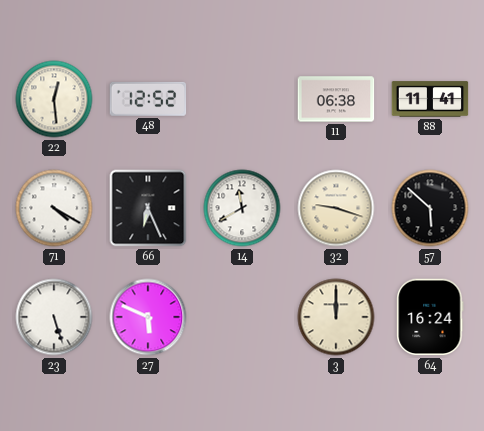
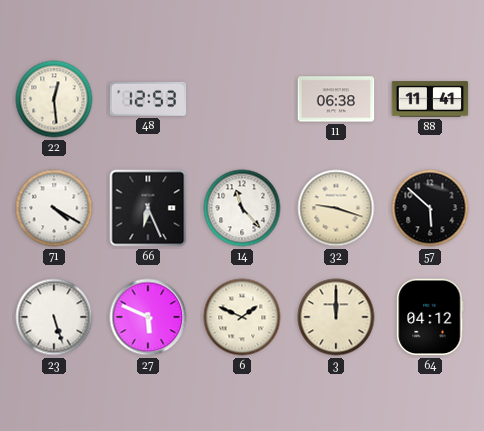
48: 12:52 -> 12:53
14: 11:40 -> 11:23
6: none -> 1:49
64: 16:24 -> 04:12
